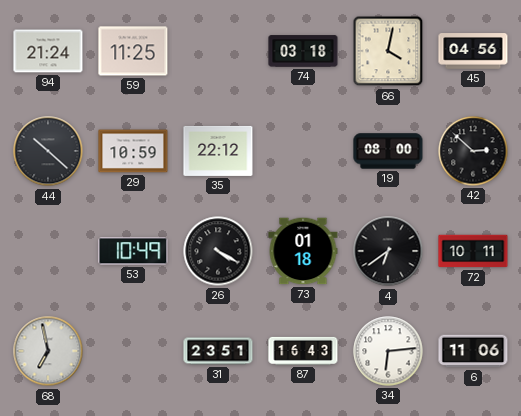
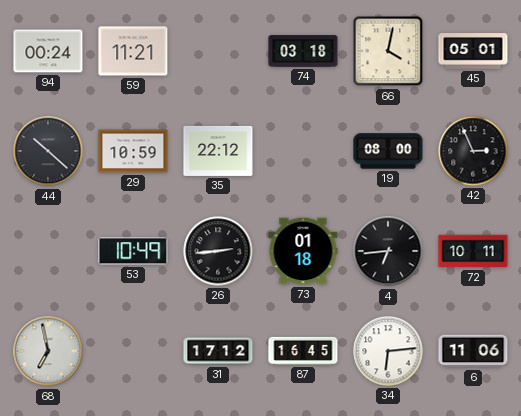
94: 21:24 -> 00:24
59: 11:25 -> 11:21
45: 04:56 -> 05:01
42: 2:52 -> 2:56
26: 4:20 -> 2:44
4: 6:39 -> 6:44
31: 23:51 -> 17:12
87: 16:43 -> 16:45
